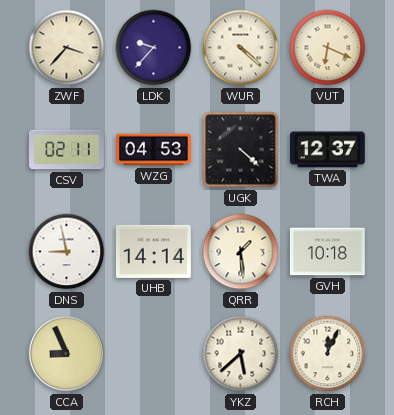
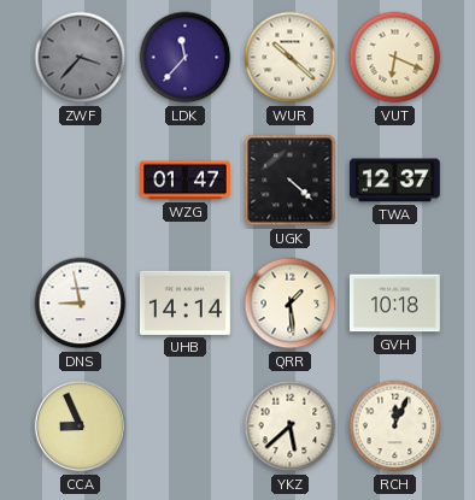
ZWF dial: cream -> grey
LDK: 9:37 -> 11:37
WUR: 4:22 -> 10:22
CSV: 02:11 -> none
WZG: 04:53 -> 01:47
